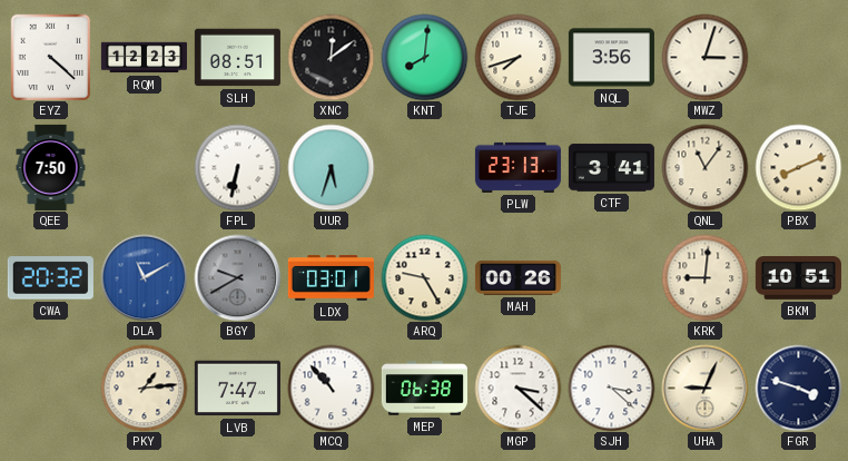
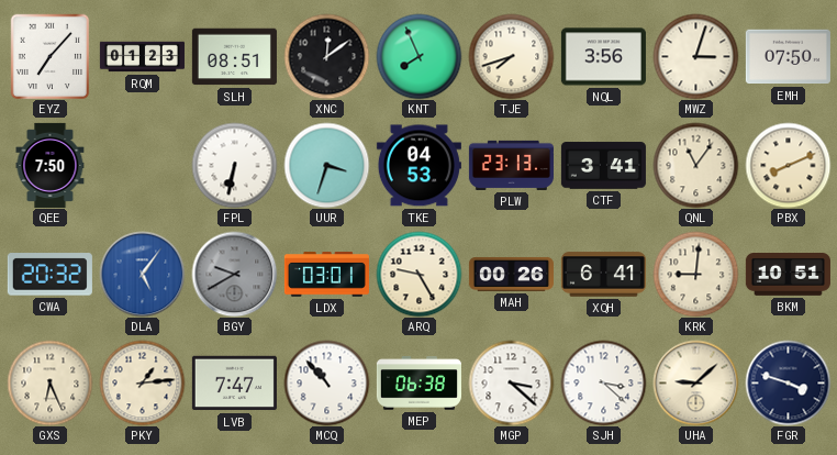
EYZ: 4:22 -> 7:07
RQM: 12:23 -> 01:23
KNT: 8:01 -> 7:56
EMH: none -> 07:50
UUR: 5:33 -> 3:33
TKE: none -> 04:53
DLA: 11:10 -> 5:06
XQH: none -> 6:41
GXS: none -> 6:26
UHA: 9:04 -> 9:08
